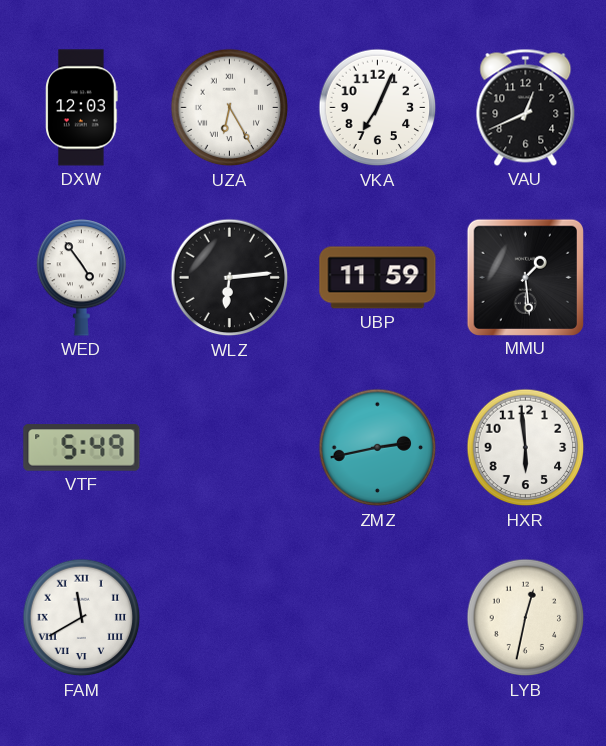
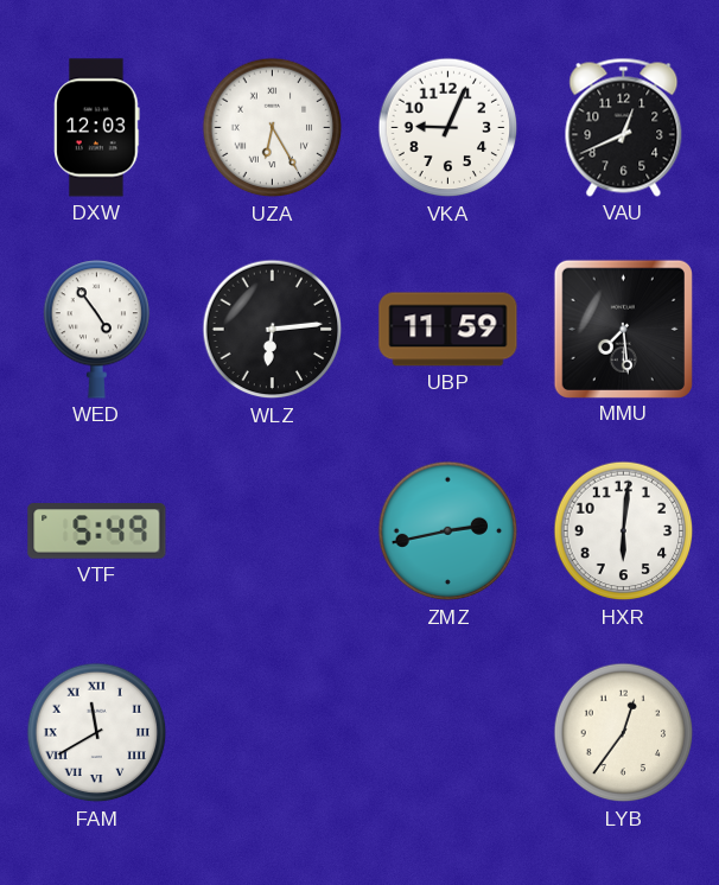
VKA: 7:04 -> 9:04
MMU: 1:29 -> 7:29
HXR: 5:59 -> 6:01
LYB: 12:32 -> 12:36
